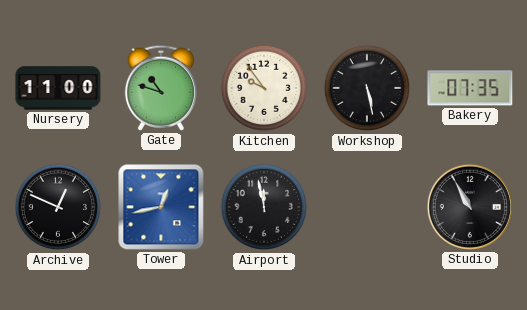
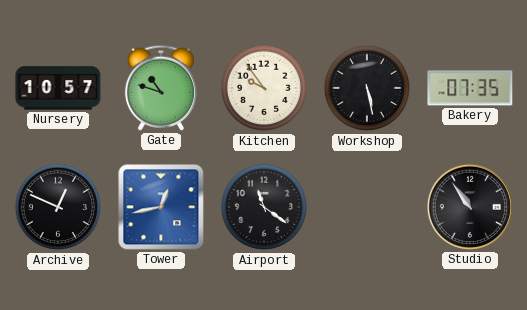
Nursery: 11:00 -> 10:57
Airport: 11:58 -> 11:21
Studio: 10:55 -> 10:54
